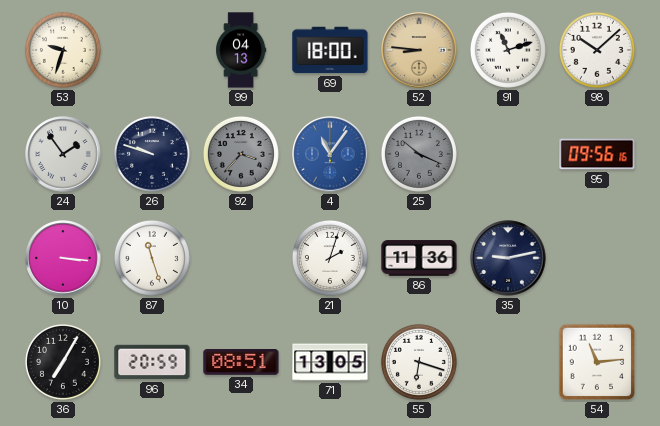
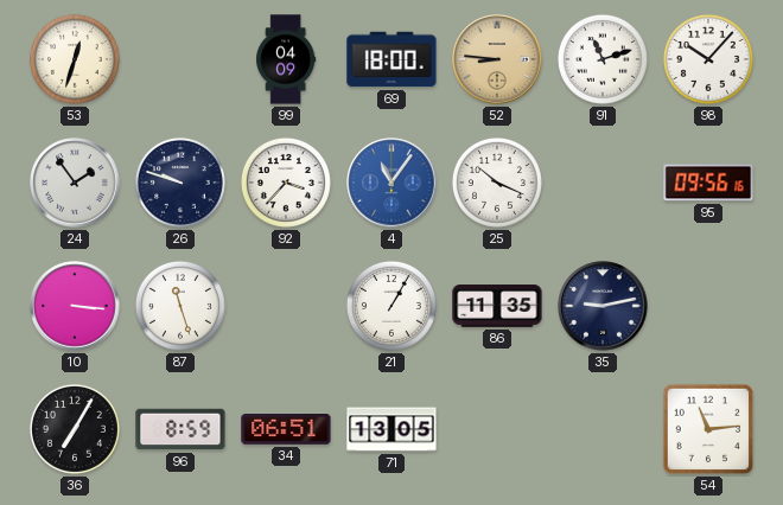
53: 9:33 -> 12:33
99: 04:13 -> 04:09
98: 10:08 -> 10:07
92 dial: grey -> white
25 dial: grey -> white
21: 2:03 -> 1:05
86: 11:36 -> 11:35
96: 20:59 -> 8:59
34: 08:51 -> 06:51
55: 6:18 -> none
